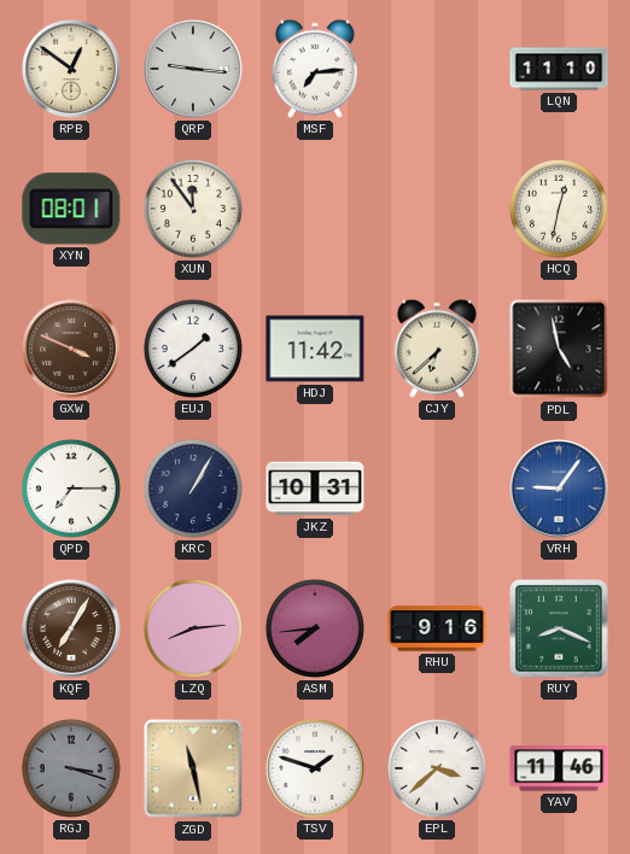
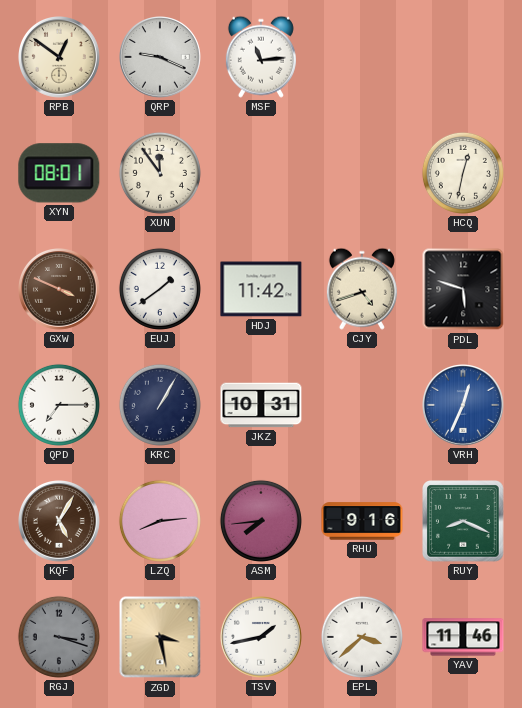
QRP: 9:16 -> 9:19
MSF: 7:14 -> 11:14
LQN: 11:10 -> none
CJY: 6:38 -> 4:42
PDL: 4:58 -> 5:48
VRH: 9:06 -> 12:34
KQF: 7:05 -> 5:05
ZGD: 11:28 -> 3:28
TSV: 1:48 -> 1:43
